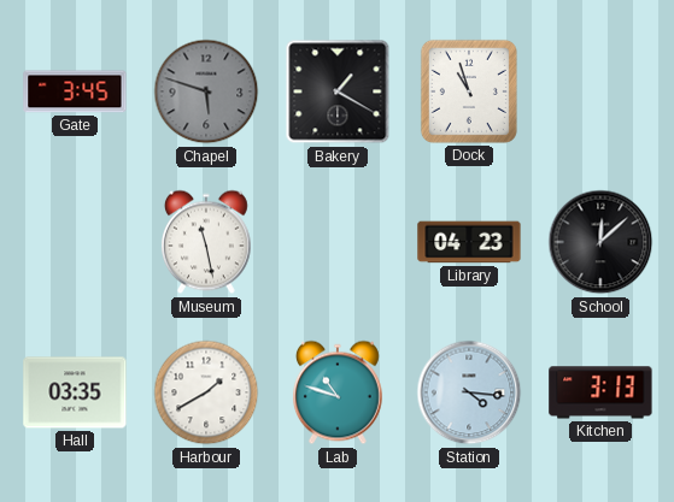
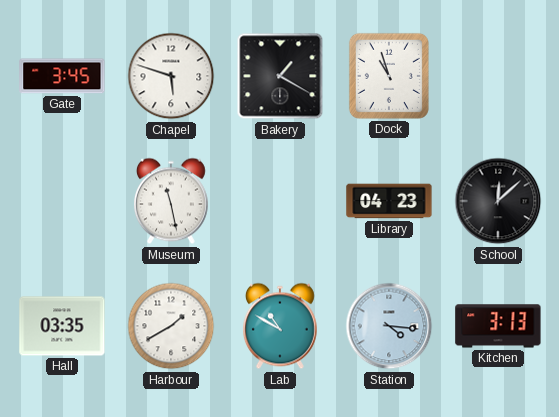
Chapel dial: grey -> white
Lab: 10:48 -> 10:50
